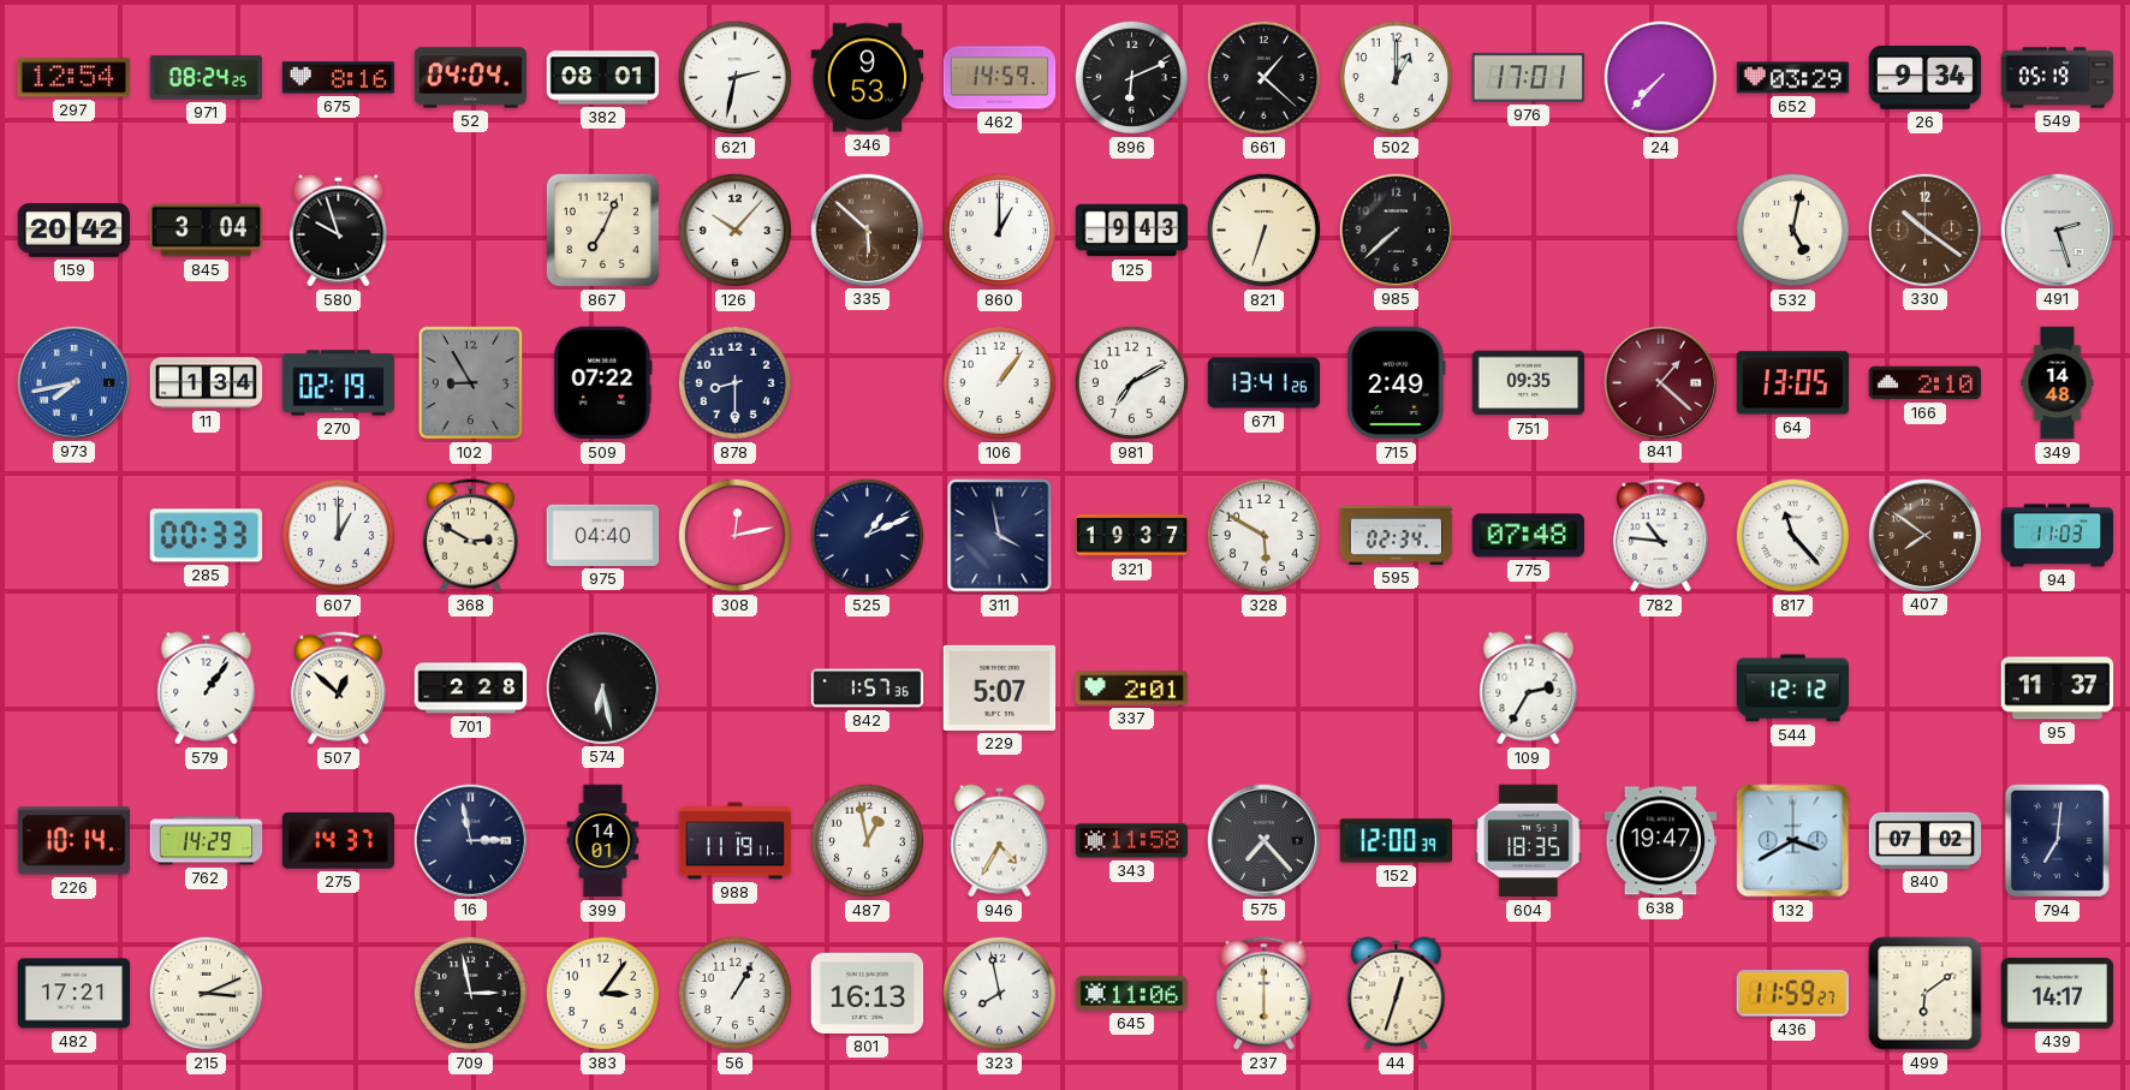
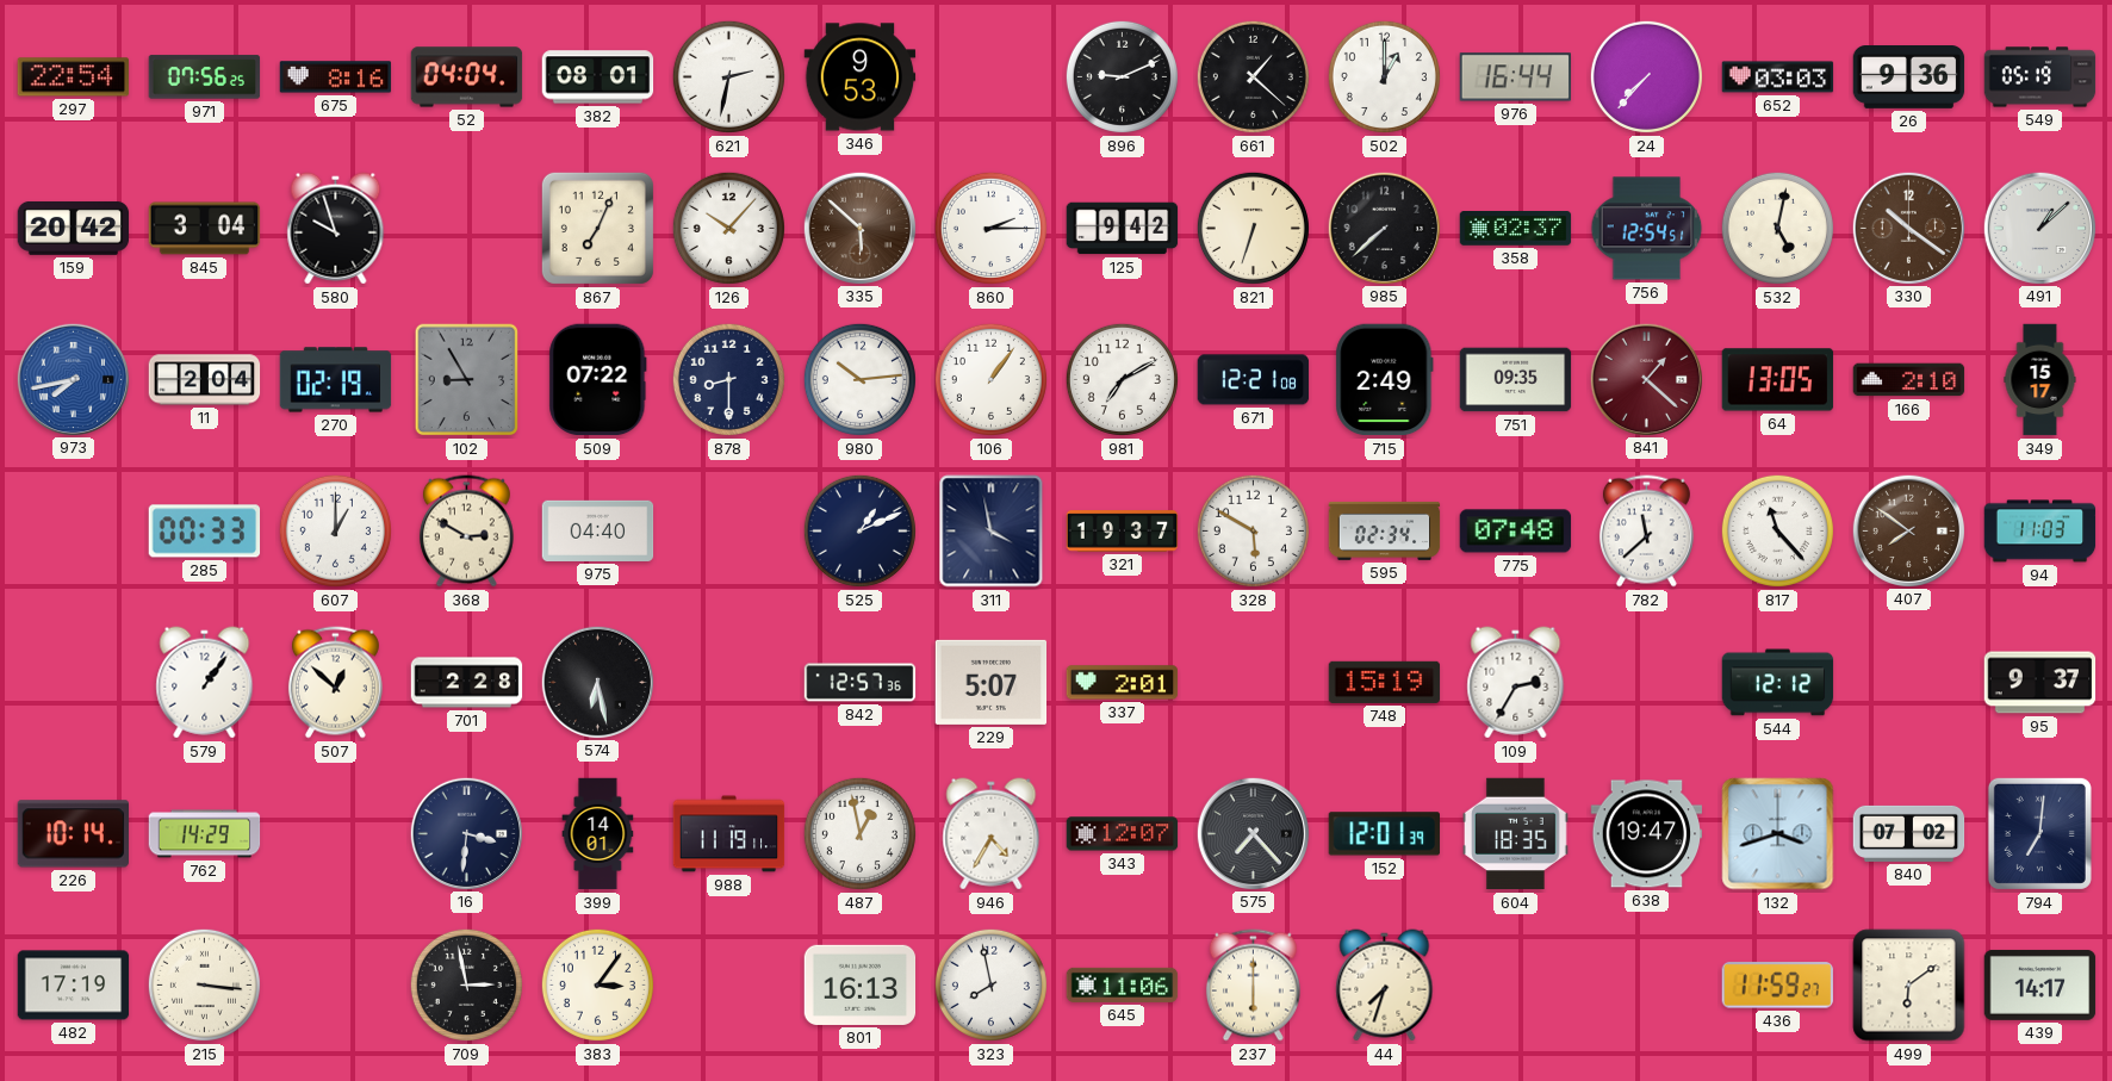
297: 12:54 -> 22:54
971: 08:24 -> 07:56
462: 14:59 -> none
896: 6:11 -> 9:11
976: 17:01 -> 16:44
652: 03:29 -> 03:03
26: 9:34 -> 9:36
860: 1:00 -> 2:15
125: 9:43 -> 9:42
358: none -> 02:37
756: none -> 12:54
491: 2:27 -> 1:08
11: 1:34 -> 2:04
980: none -> 10:14
671: 13:41 -> 12:21
349: 14:48 -> 15:17
308: 12:13 -> none
782: 10:46 -> 11:38
842: 1:57 -> 12:57
748: none -> 15:19
95: 11:37 -> 9:37
275: 14:37 -> none
16: 2:58 -> 3:31
343: 11:58 -> 12:07
152: 12:00 -> 12:01
132: 3:40 -> 3:42
482: 17:21 -> 17:19
215: 3:11 -> 3:16
56: 1:05 -> none
44: 12:33 -> 7:33
